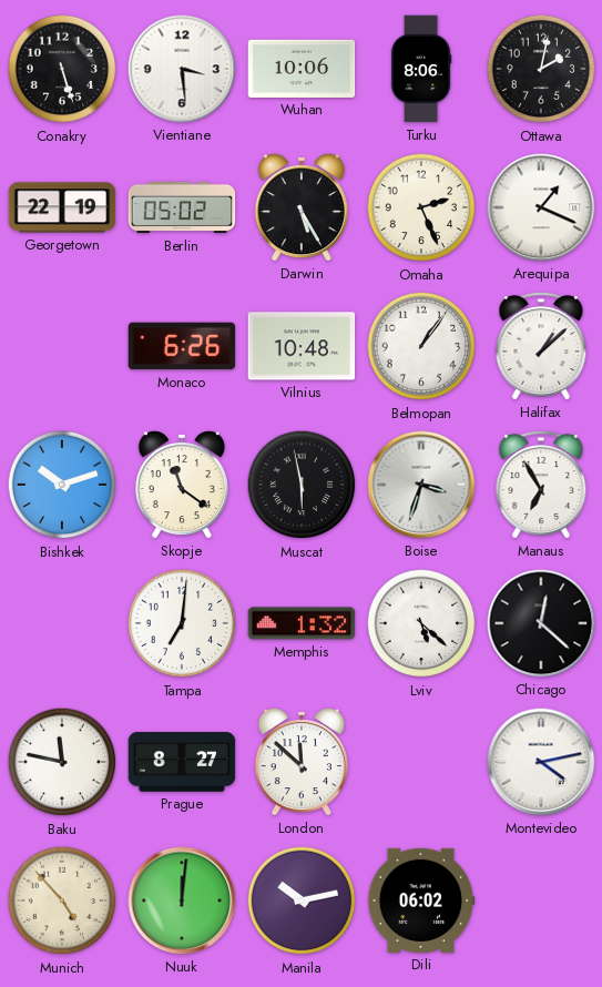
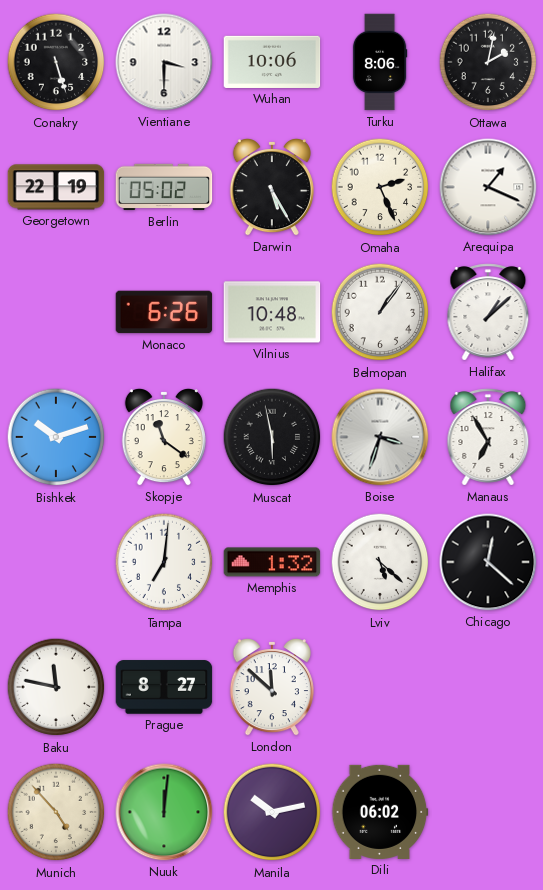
Vientiane: 3:29 -> 3:30
Montevideo: 4:13 -> none
